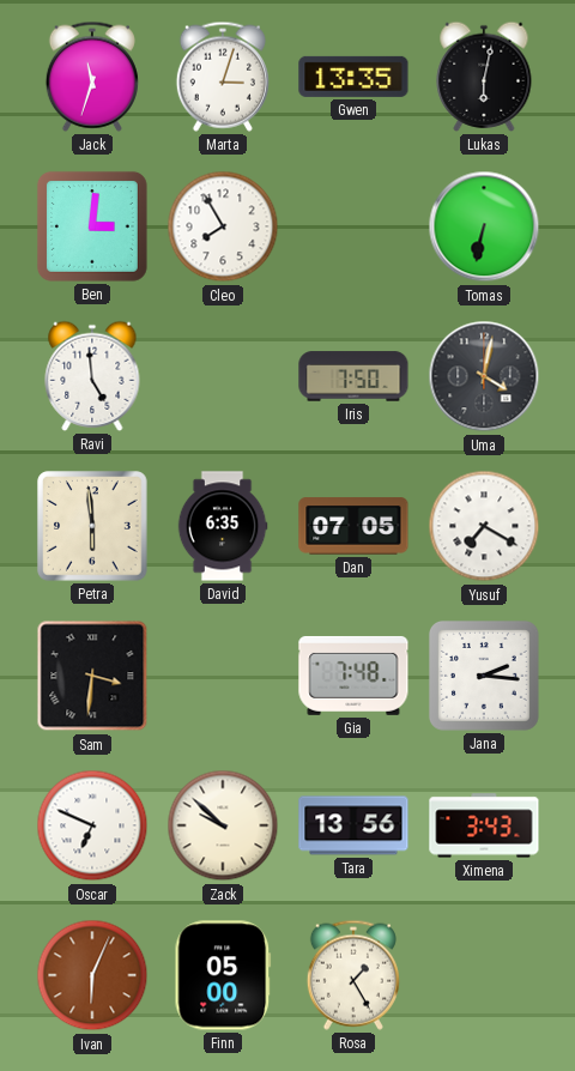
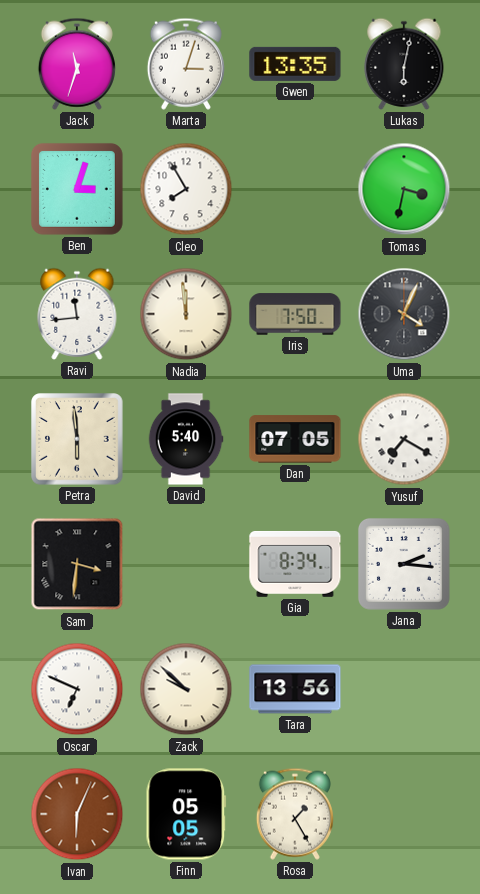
Ben: 3:01 -> 3:03
Tomas: 6:32 -> 3:32
Ravi: 4:59 -> 11:44
Nadia: none -> 11:59
Uma: 4:02 -> 4:04
David: 6:35 -> 5:40
Gia: 7:48 -> 8:34
Ximena: 3:43 -> none
Finn: 05:00 -> 05:05
